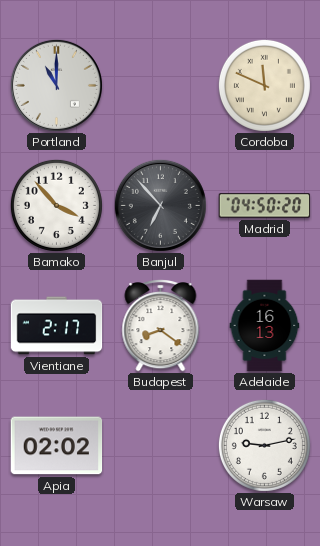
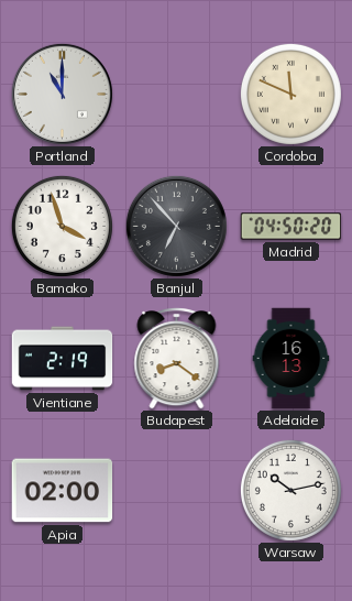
Bamako: 3:53 -> 3:57
Vientiane: 2:17 -> 2:19
Apia: 02:02 -> 02:00
Warsaw: 9:13 -> 10:13
